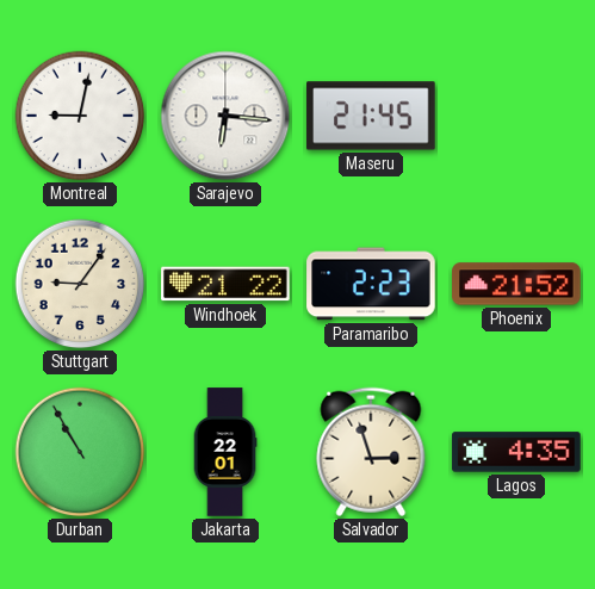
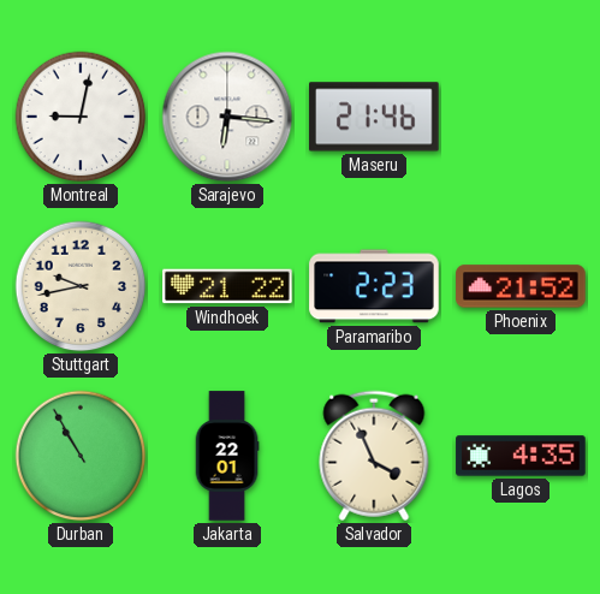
Maseru: 21:45 -> 21:46
Stuttgart: 9:06 -> 9:43
Salvador: 2:57 -> 3:56
